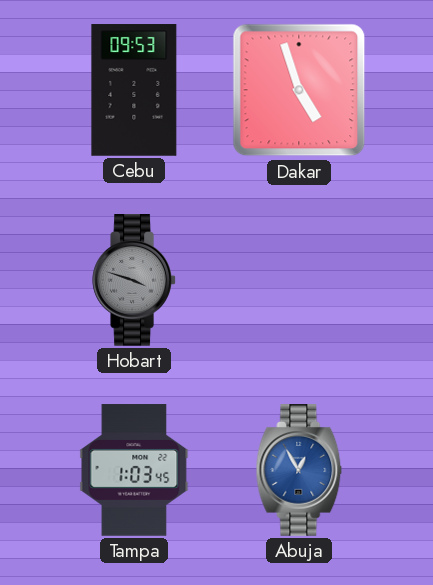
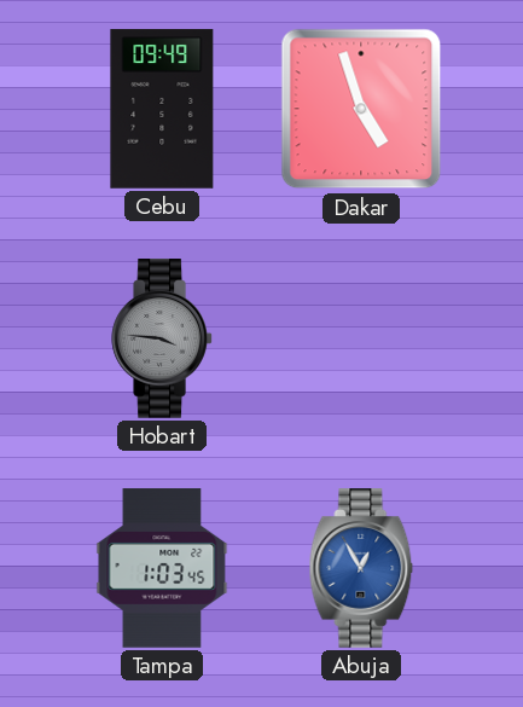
Cebu: 09:53 -> 09:49
Hobart: 3:48 -> 3:46
